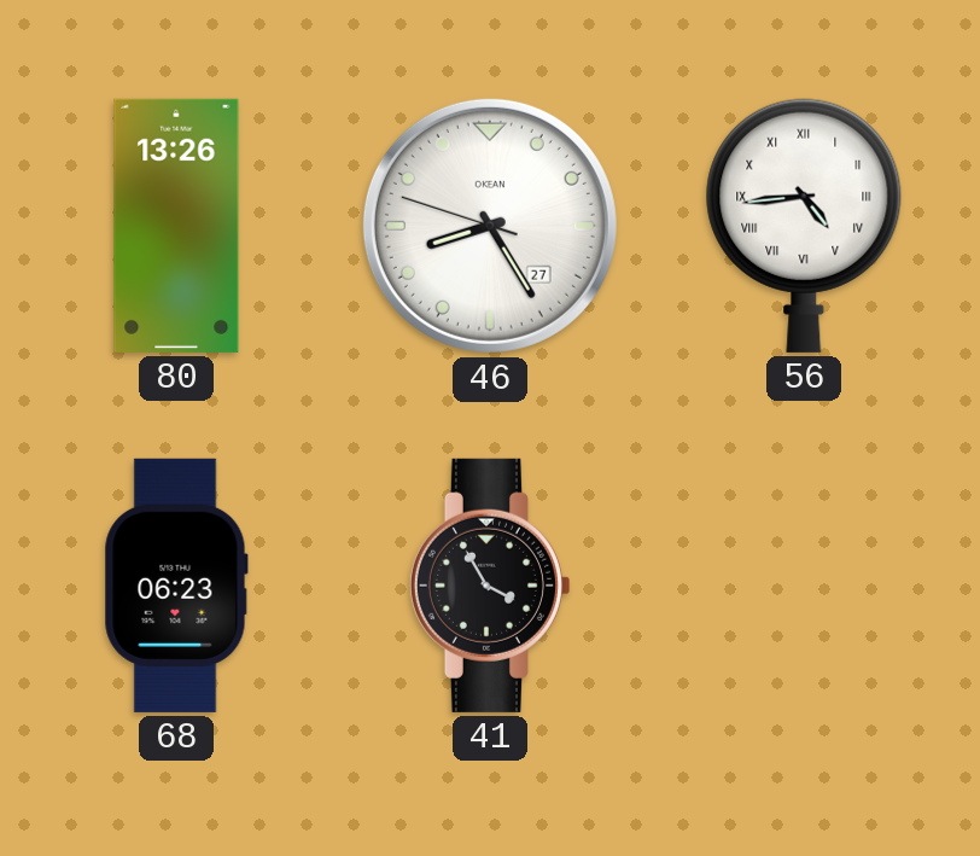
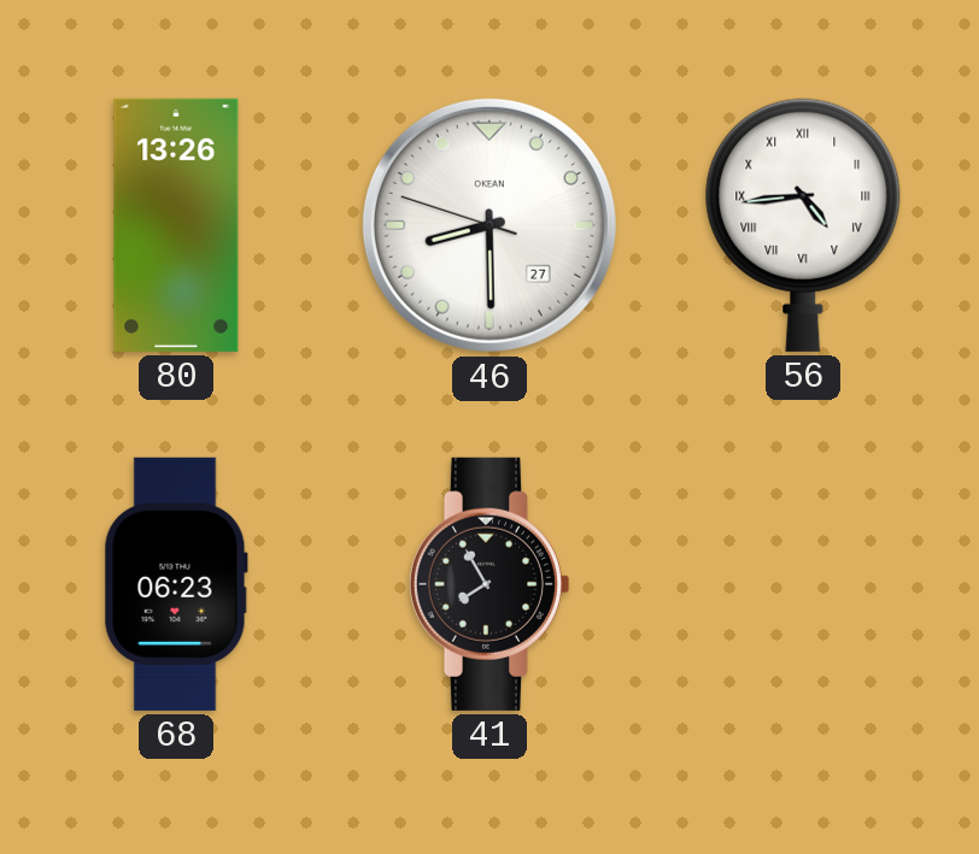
46: 8:24 -> 8:29
41: 3:55 -> 7:55
